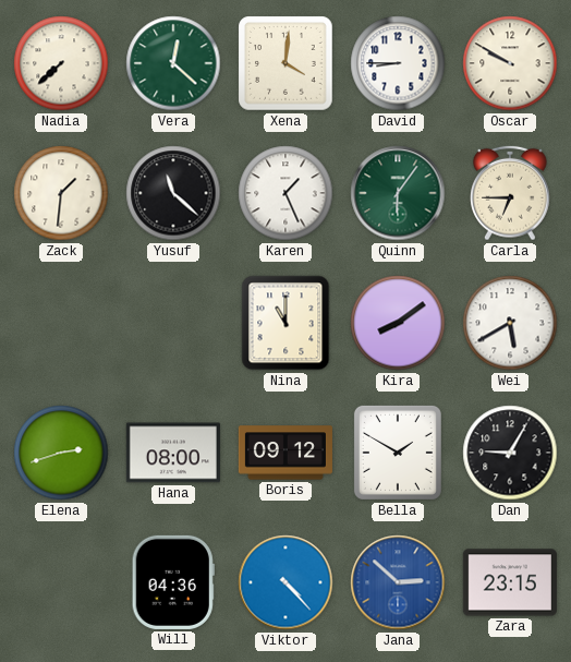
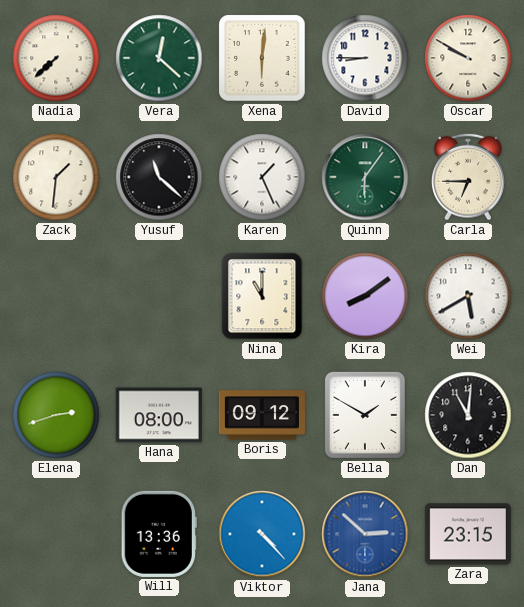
Xena: 4:01 -> 6:01
Dan: 9:05 -> 11:01
Will: 04:36 -> 13:36
